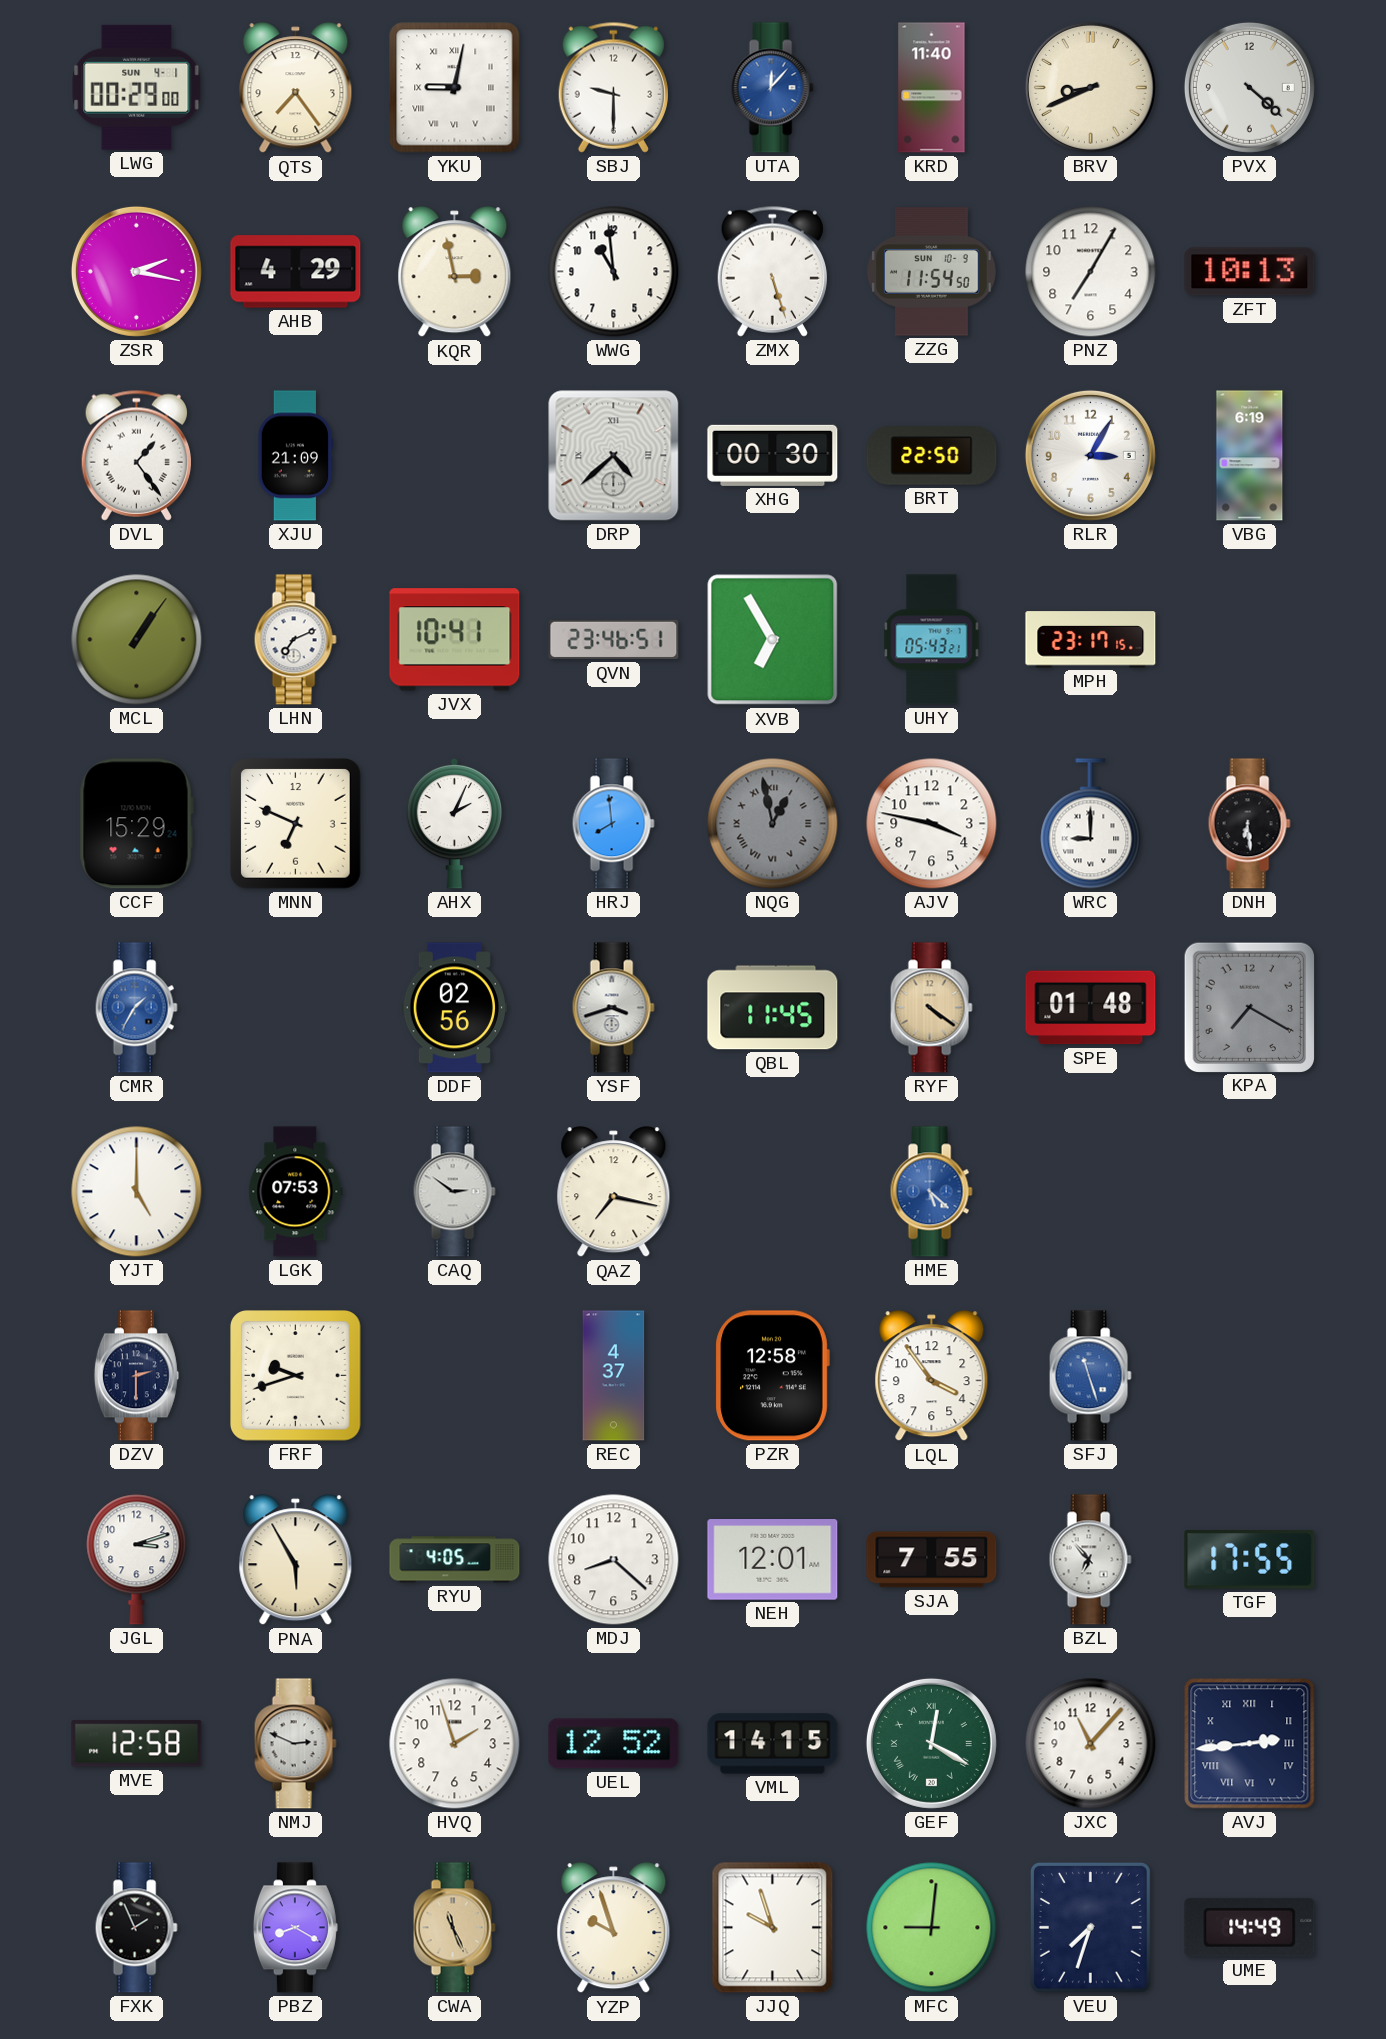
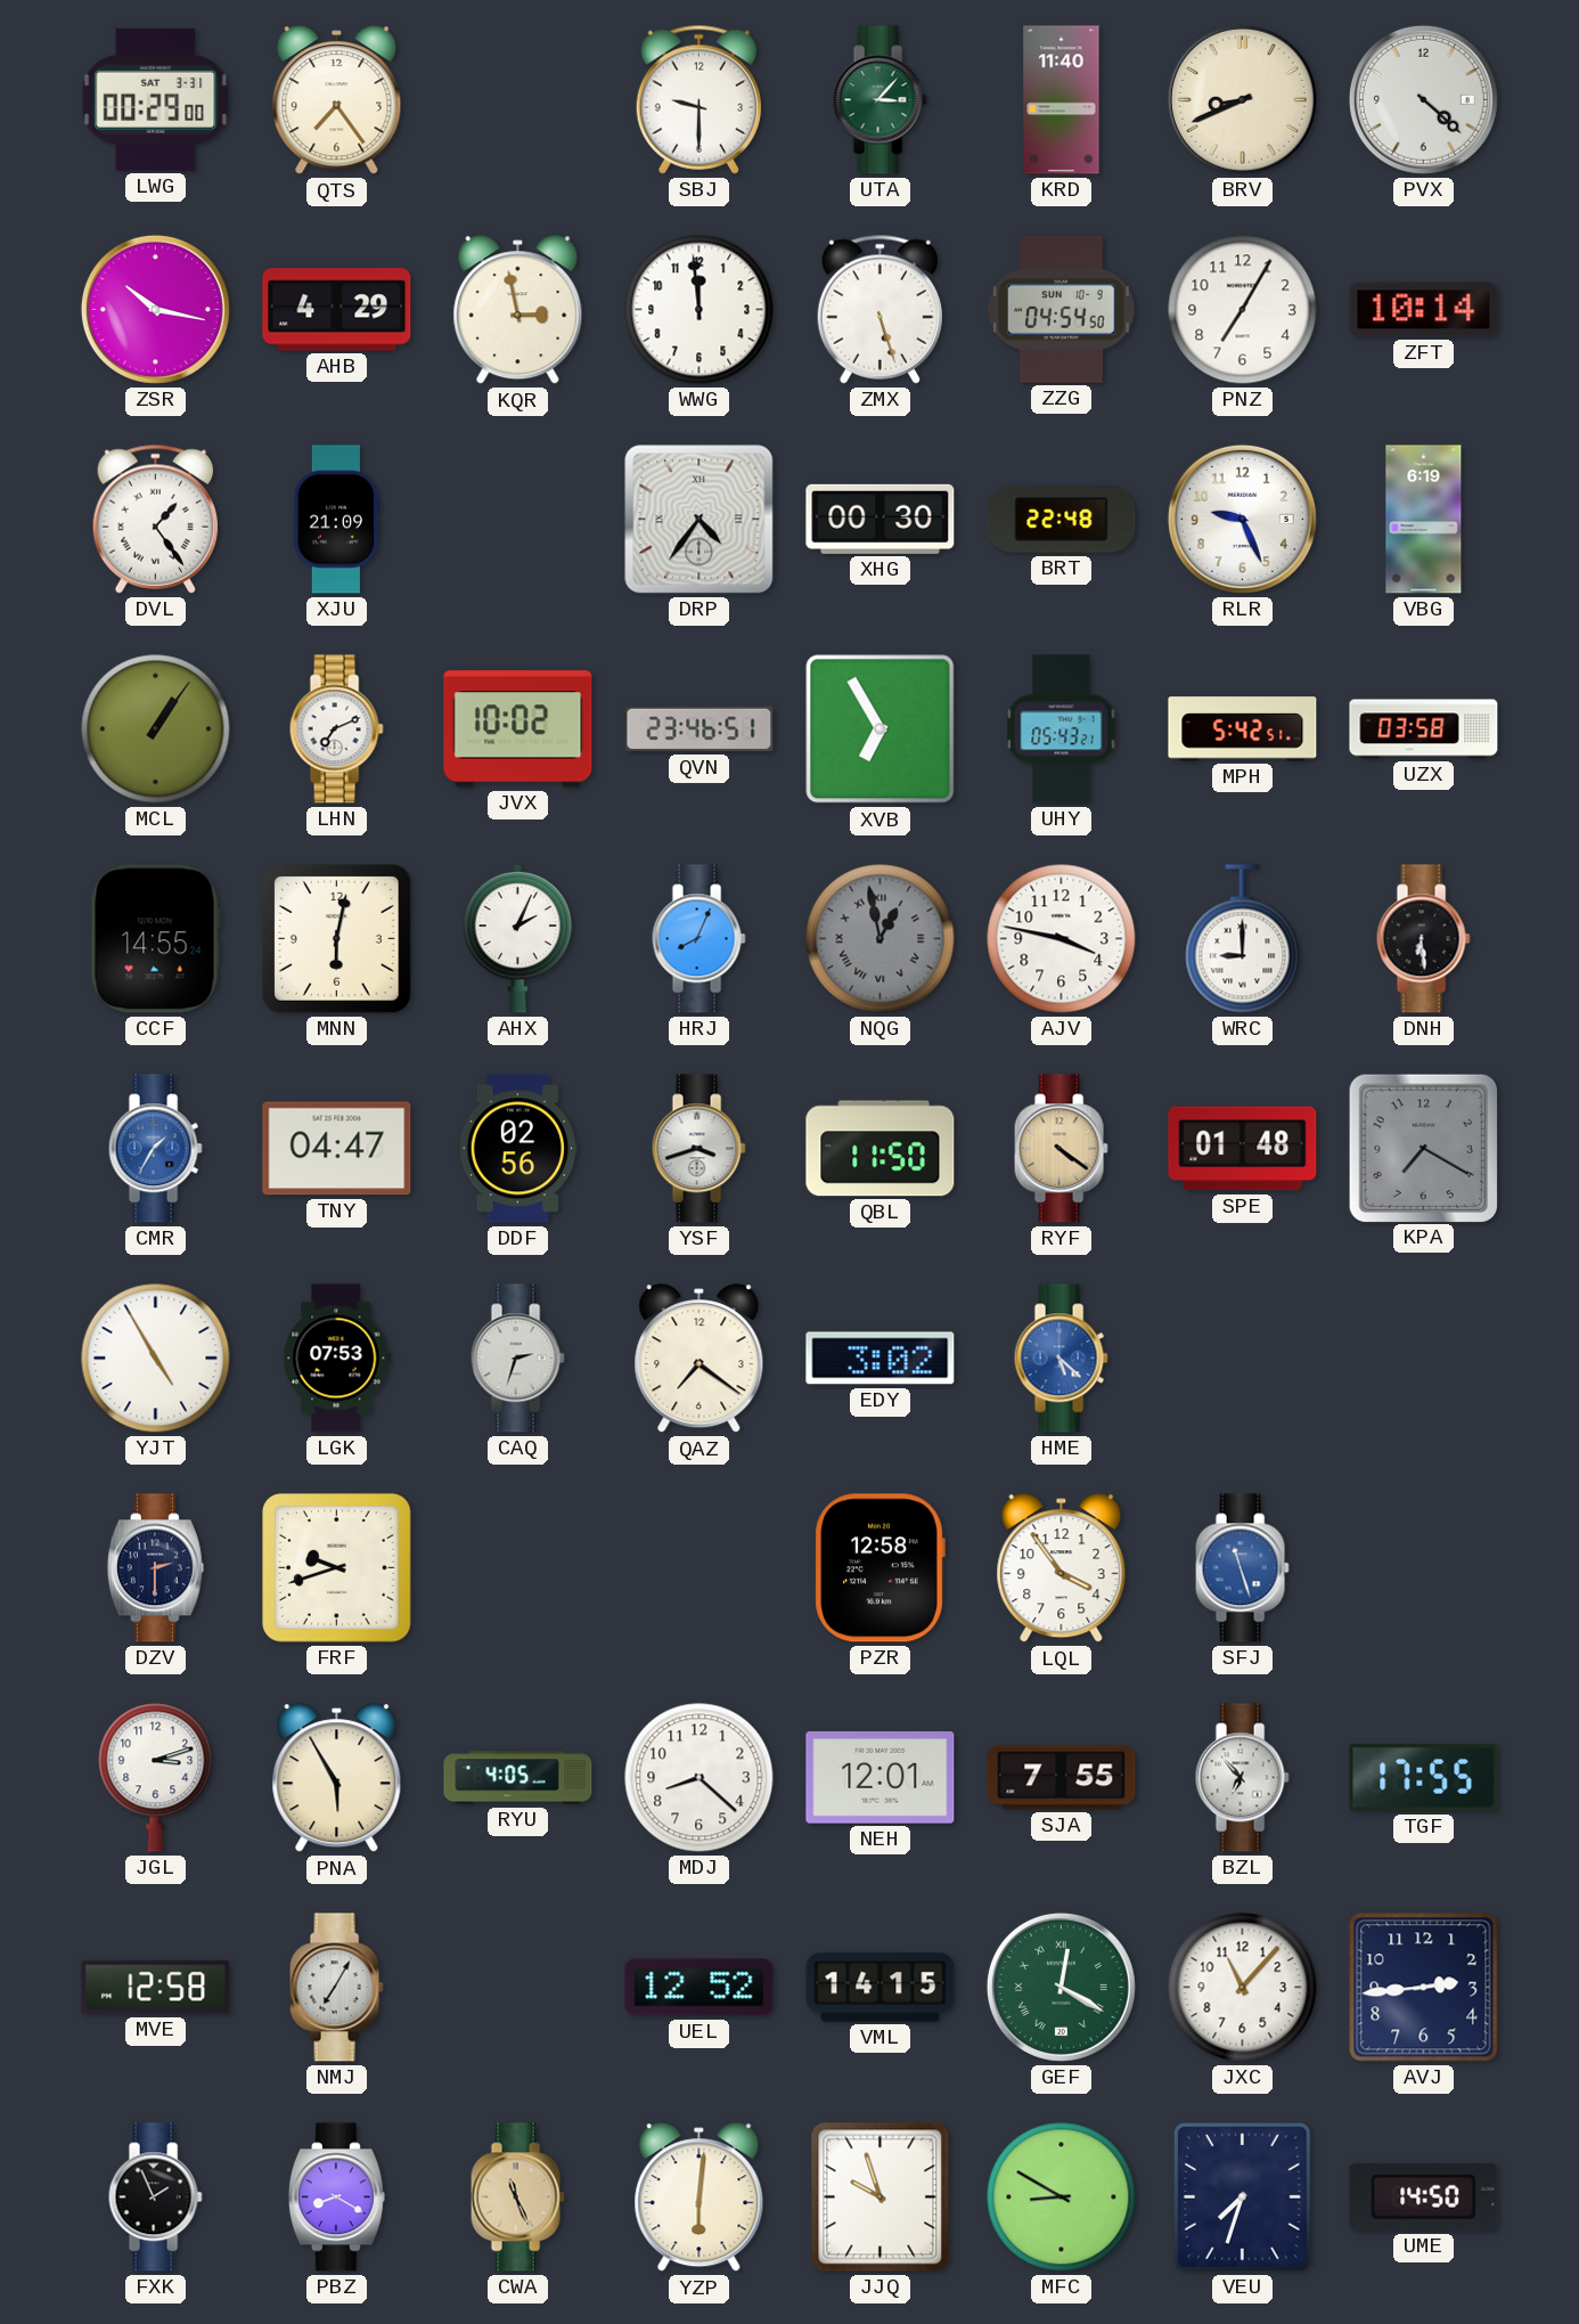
LWG date: SUN 4-1 -> SAT 3-31
YKU: 9:02 -> none
UTA: 12:07 -> 3:07
UTA dial: blue -> green
ZSR: 2:17 -> 10:17
WWG: 10:59 -> 11:59
ZZG: 11:54 -> 04:54
ZFT: 10:13 -> 10:14
DRP: 4:38 -> 4:36
BRT: 22:50 -> 22:48
RLR: 3:05 -> 9:26
JVX: 10:41 -> 10:02
MPH: 23:17 -> 5:42
UZX: none -> 03:58
CCF: 15:29 -> 14:55
MNN: 6:49 -> 6:02
HRJ: 7:59 -> 8:04
TNY: none -> 04:47
QBL: 11:45 -> 11:50
YJT: 5:00 -> 4:55
CAQ: 2:51 -> 2:33
QAZ: 7:17 -> 7:21
EDY: none -> 3:02
REC: 4:37 -> none
NMJ: 2:49 -> 7:05
HVQ: 1:57 -> none
AVJ numerals: Roman -> Arabic
YZP: 9:57 -> 6:01
MFC: 9:01 -> 8:50
UME: 14:49 -> 14:50
